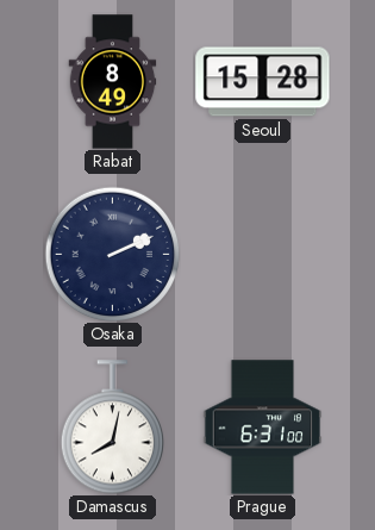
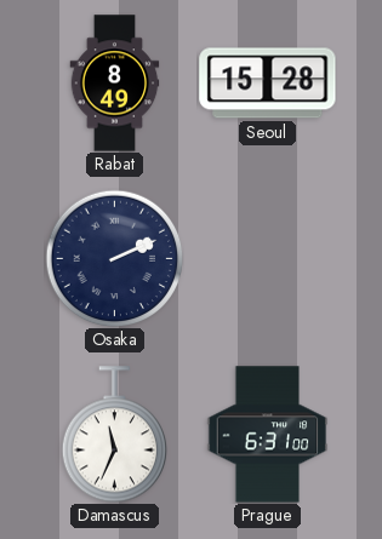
Damascus: 8:02 -> 11:34
